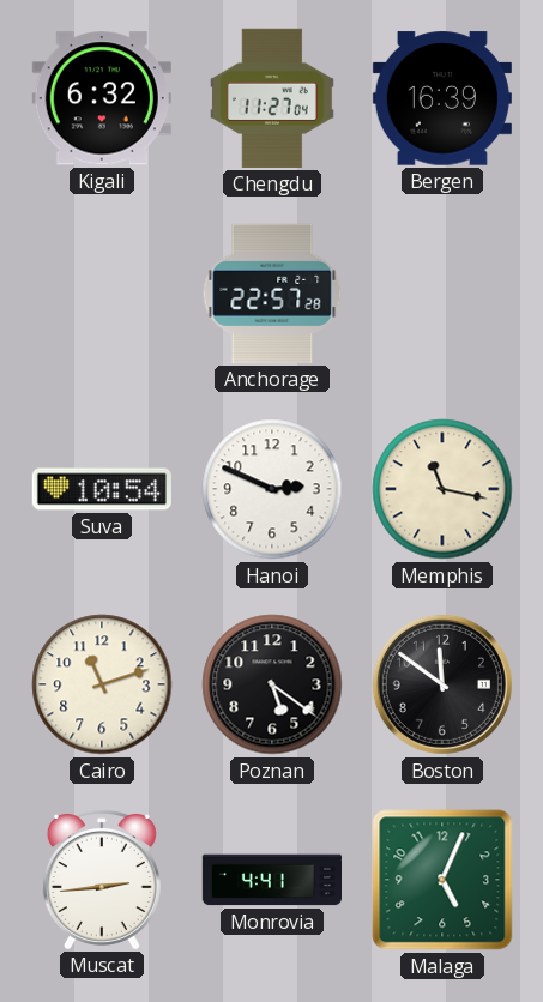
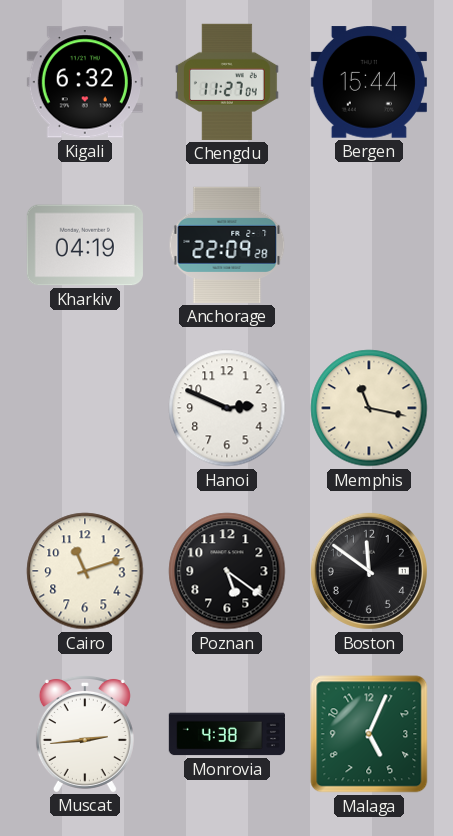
Bergen: 16:39 -> 15:44
Kharkiv: none -> 04:19
Anchorage: 22:57 -> 22:09
Suva: 10:54 -> none
Monrovia: 4:41 -> 4:38
